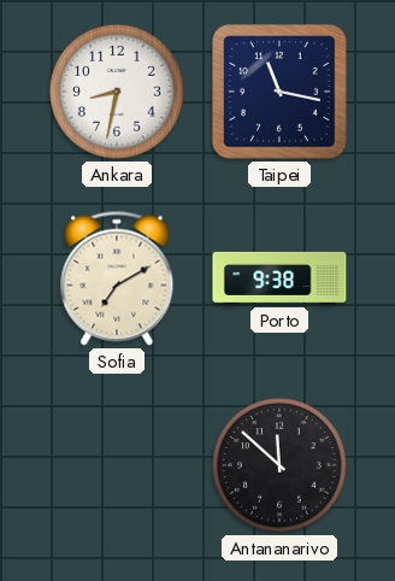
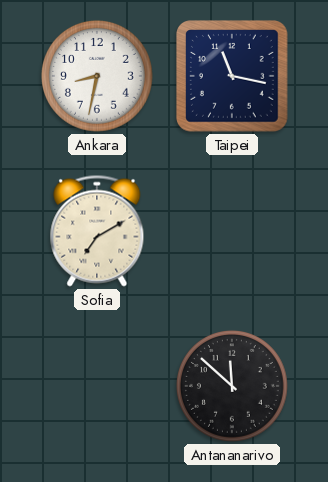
Porto: 9:38 -> none
